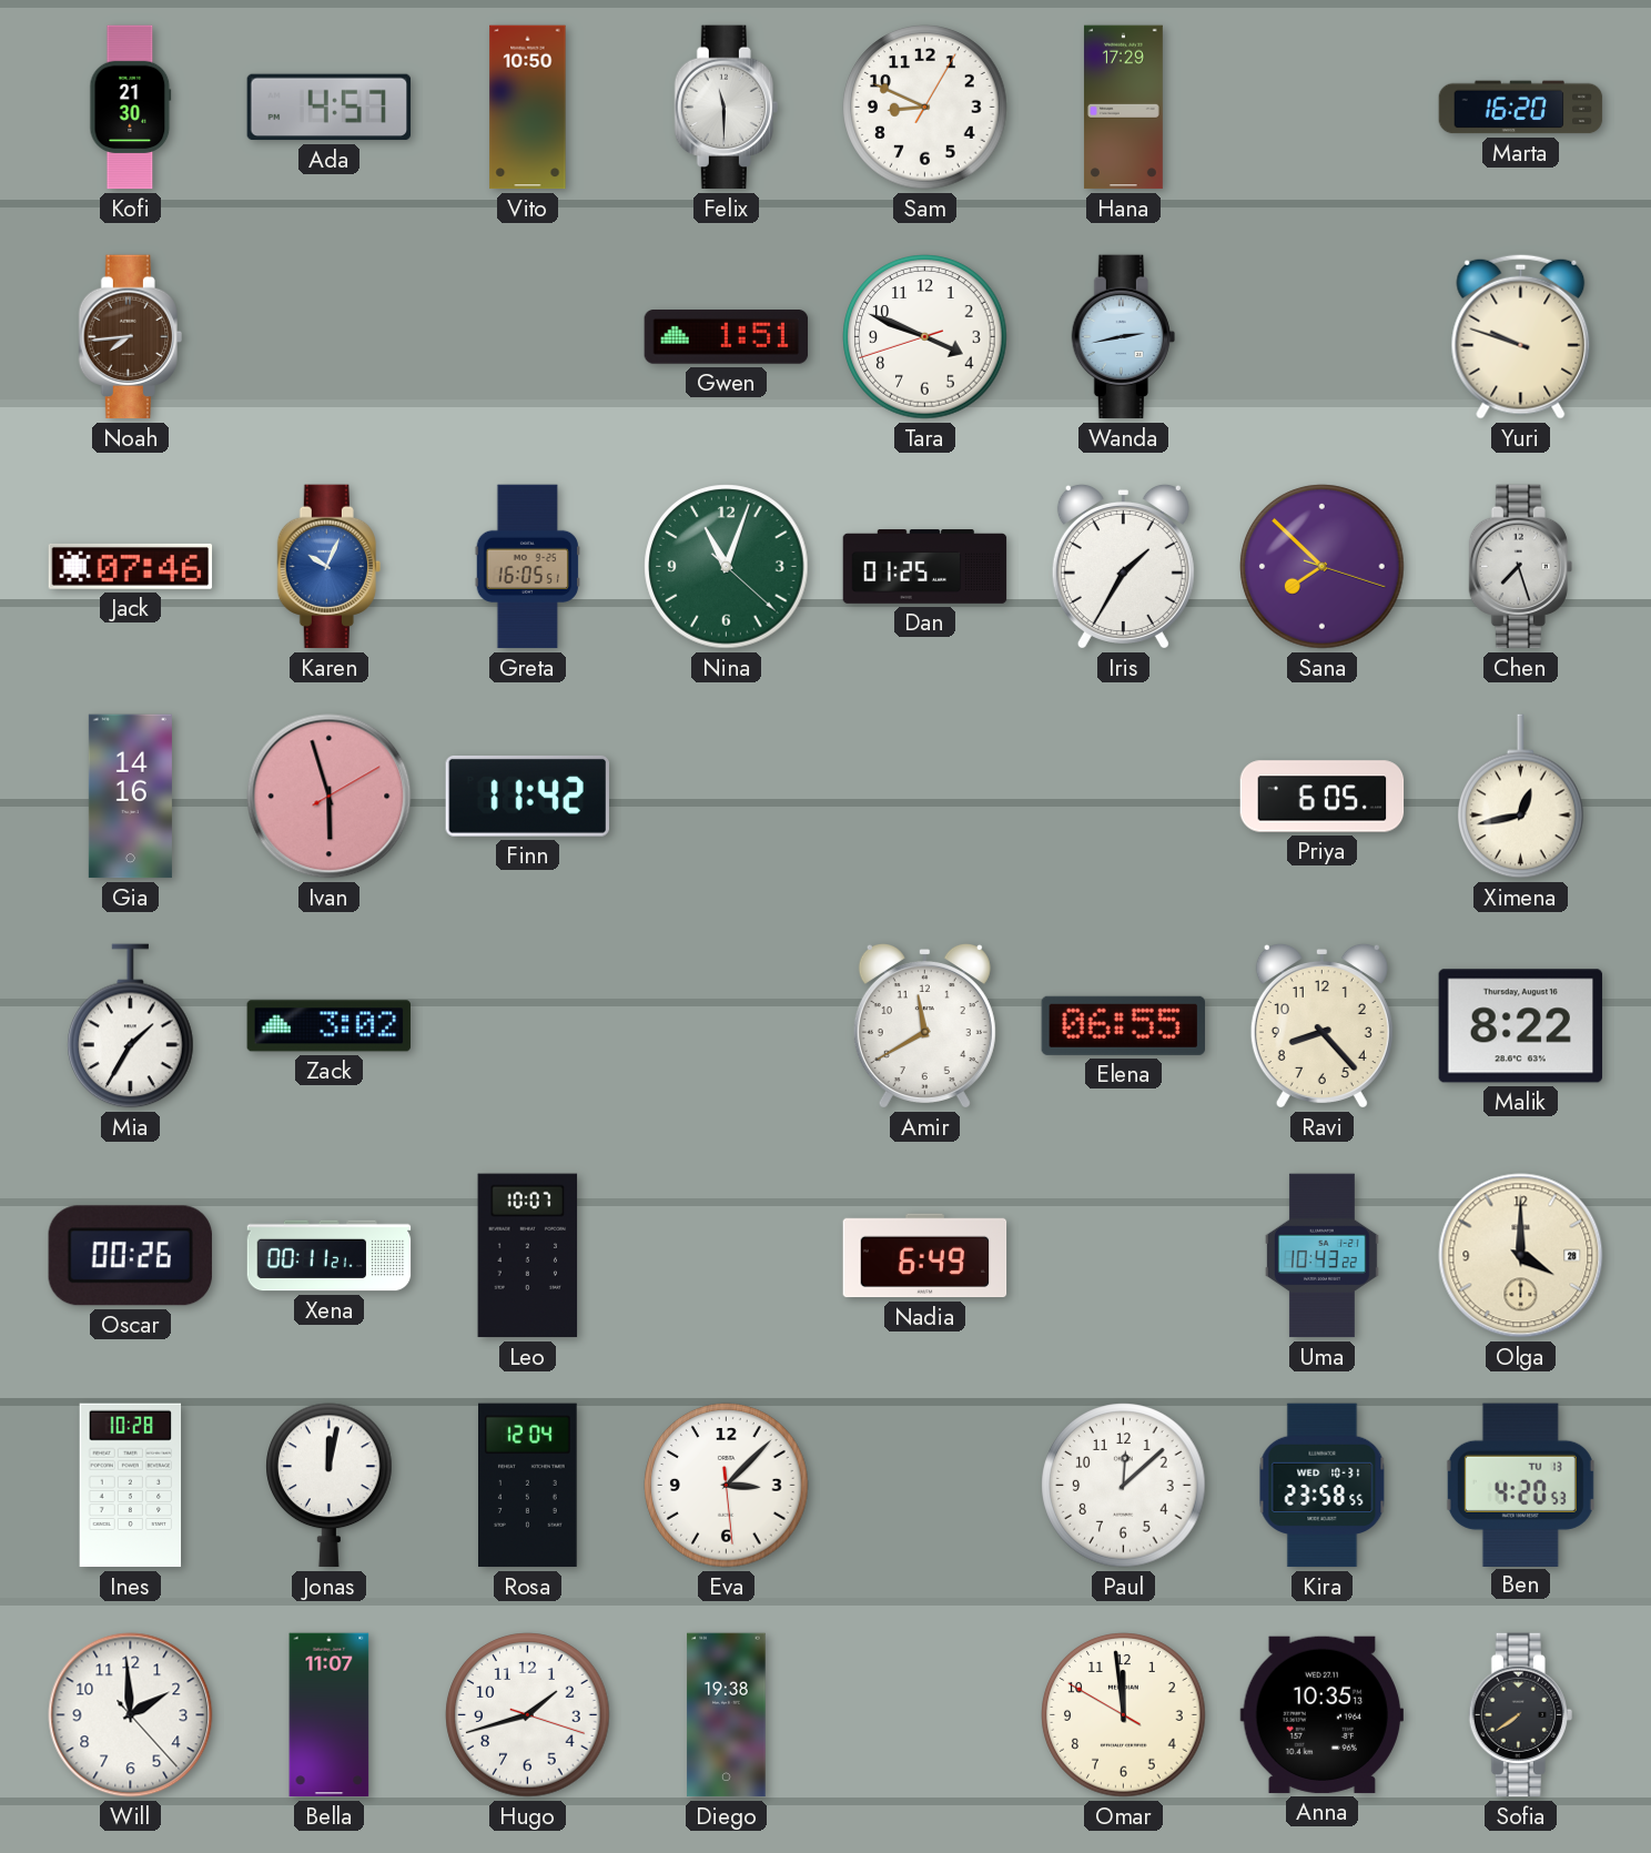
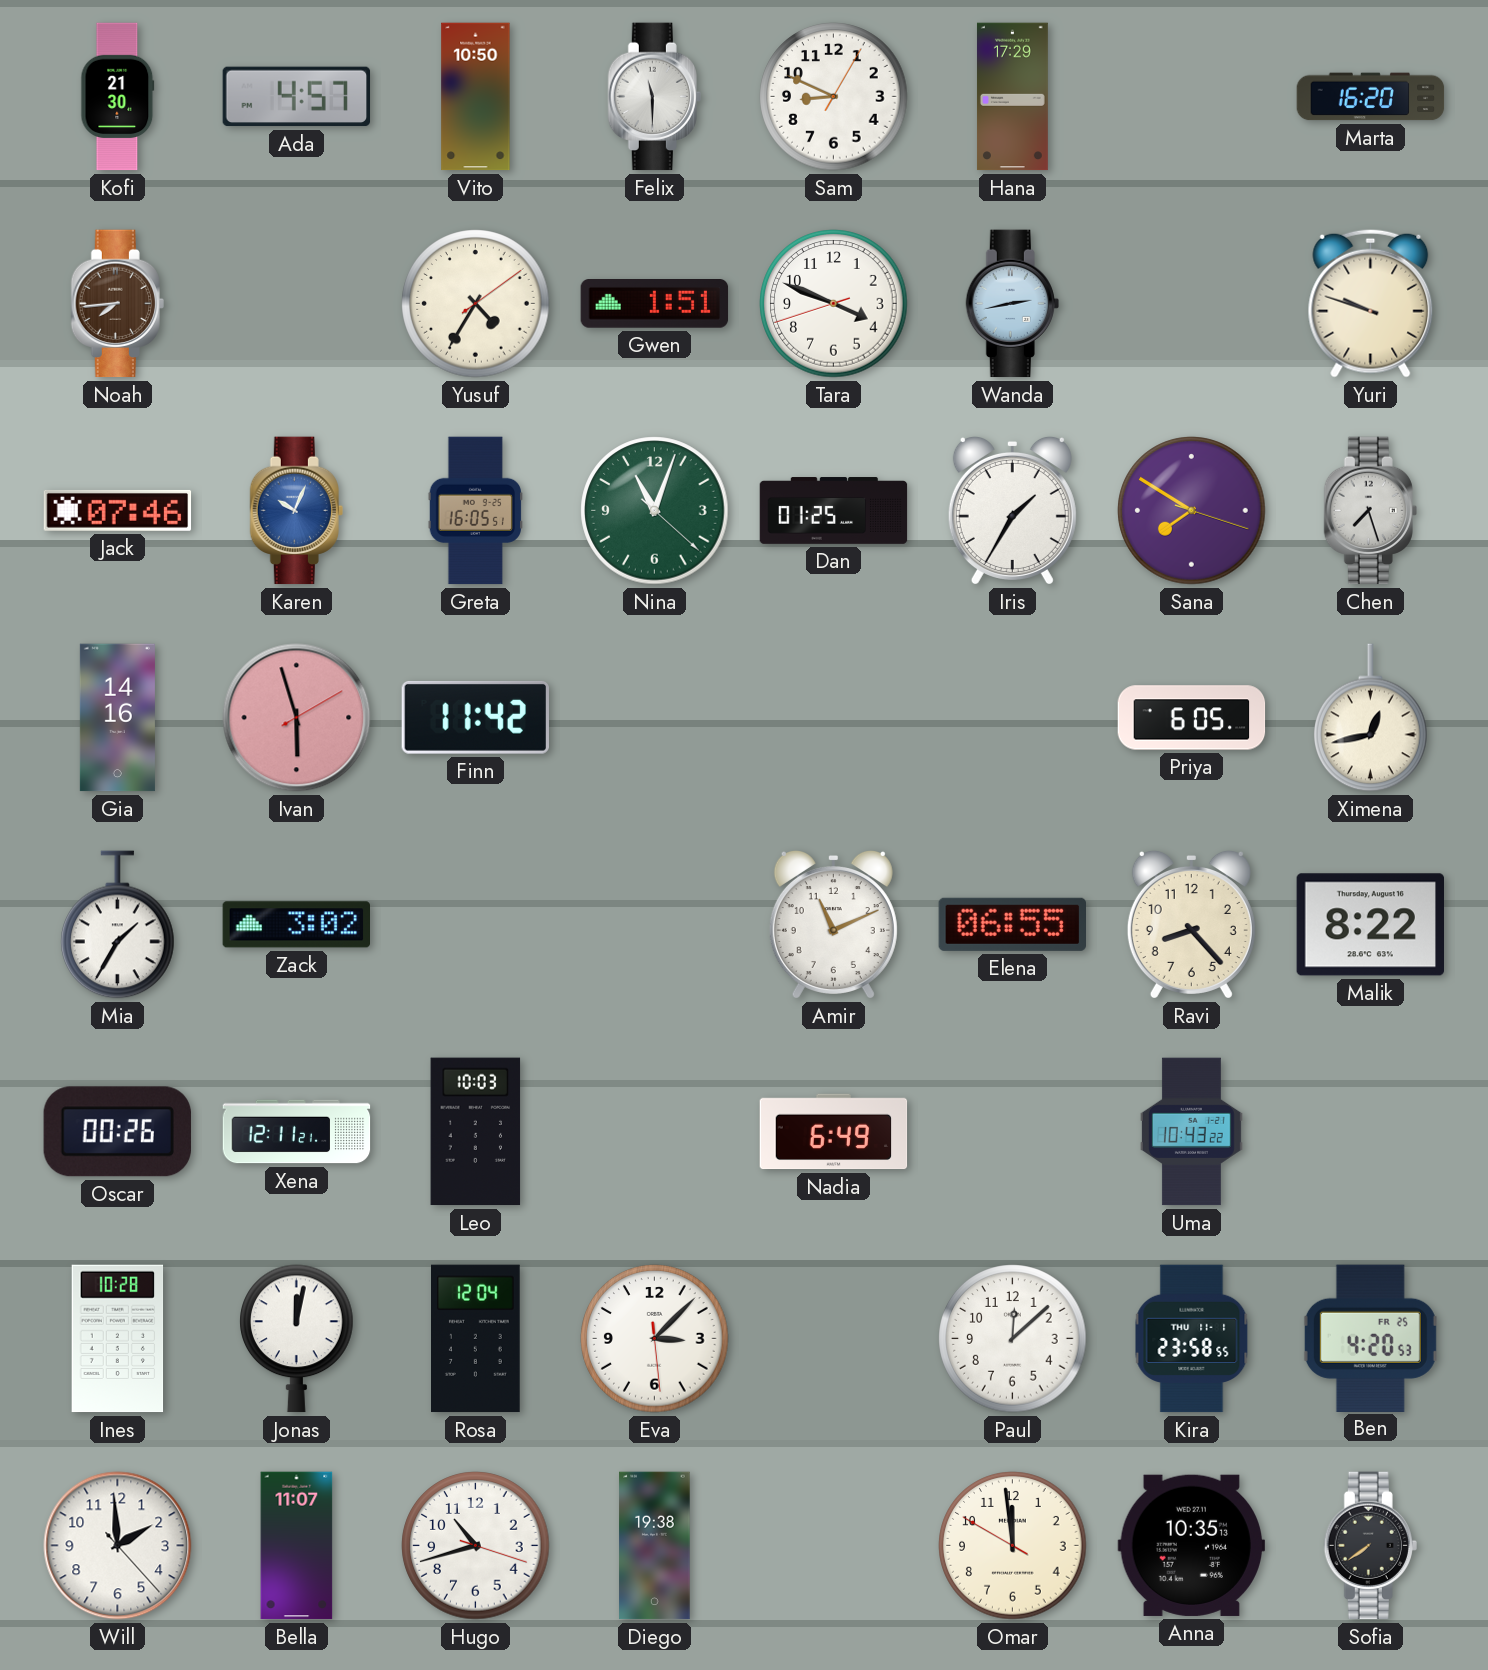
Yusuf: none -> 4:35
Sana: 7:52 -> 7:50
Amir: 11:40 -> 11:11
Xena: 00:11 -> 12:11
Leo: 10:07 -> 10:03
Olga: 4:00 -> none
Kira date: WED 10-31 -> THU 11-1
Ben date: TU 13 -> FR 25
Hugo: 1:42 -> 10:42
